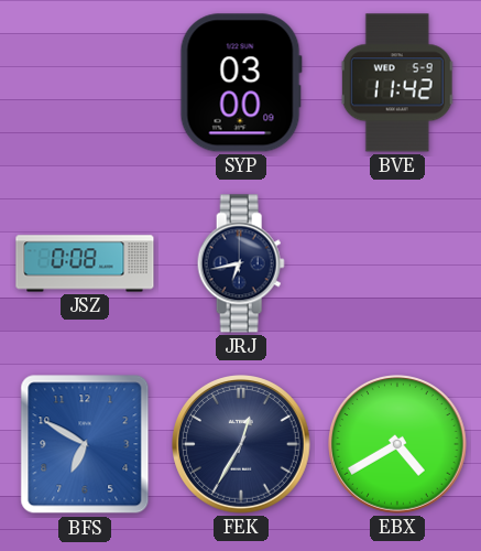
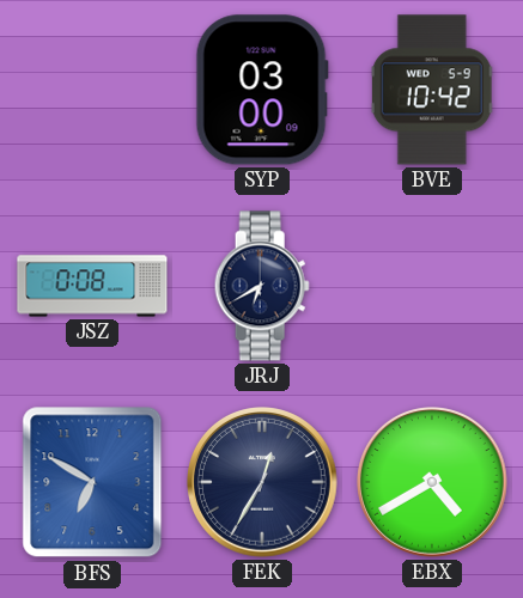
BVE: 11:42 -> 10:42
JRJ: 6:43 -> 6:40
